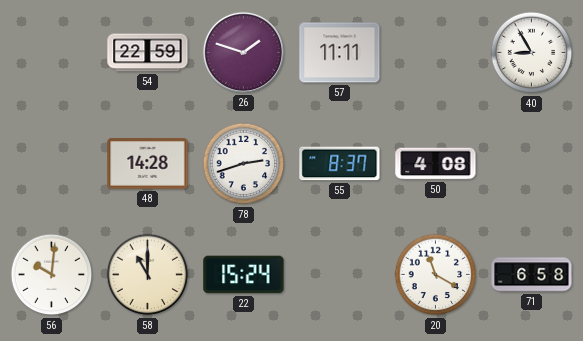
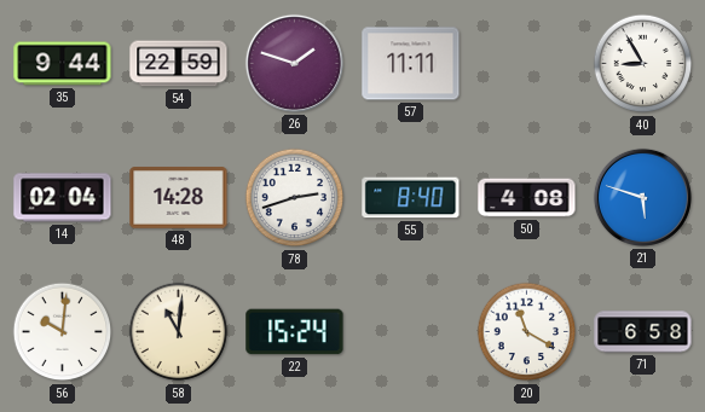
35: none -> 9:44
14: none -> 02:04
55: 8:37 -> 8:40
21: none -> 5:48
58: 11:00 -> 11:01
